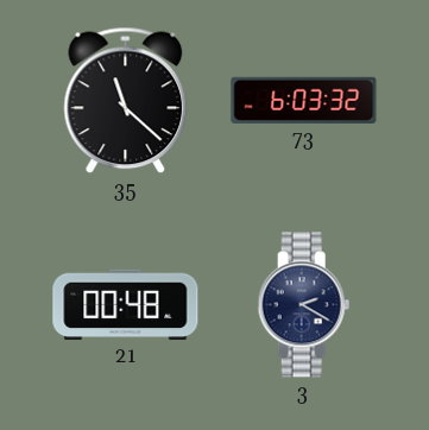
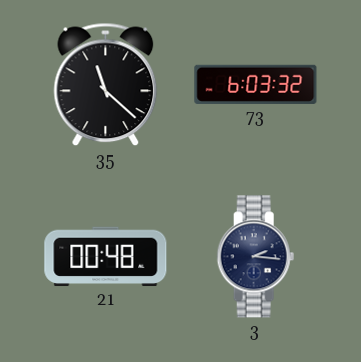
3: 2:20 -> 2:16
